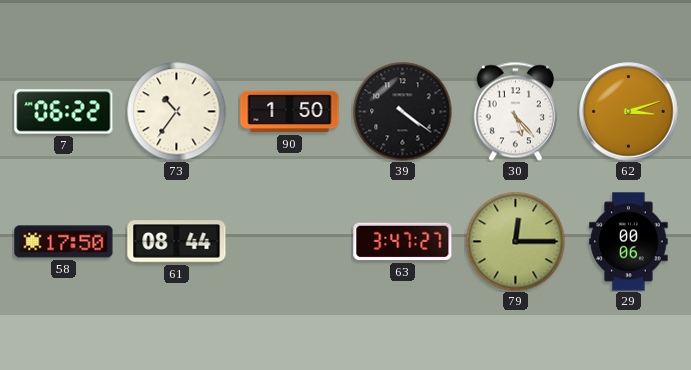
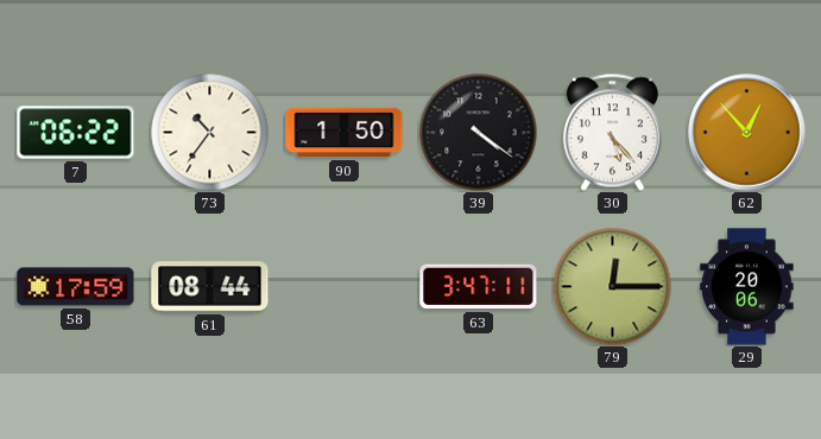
62: 3:12 -> 12:53
58: 17:50 -> 17:59
63: 3:47:27 -> 3:47:11
29: 00:06 -> 20:06
